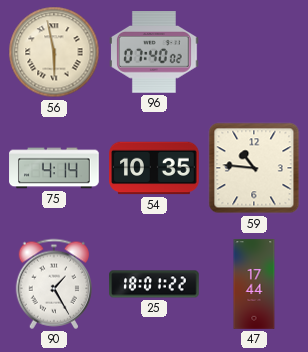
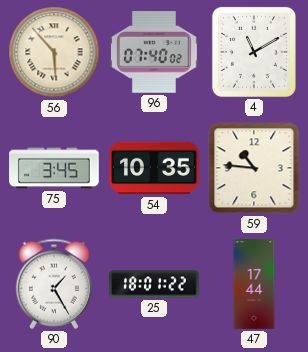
56: 5:58 -> 5:53
4: none -> 11:10
75: 4:14 -> 3:45
